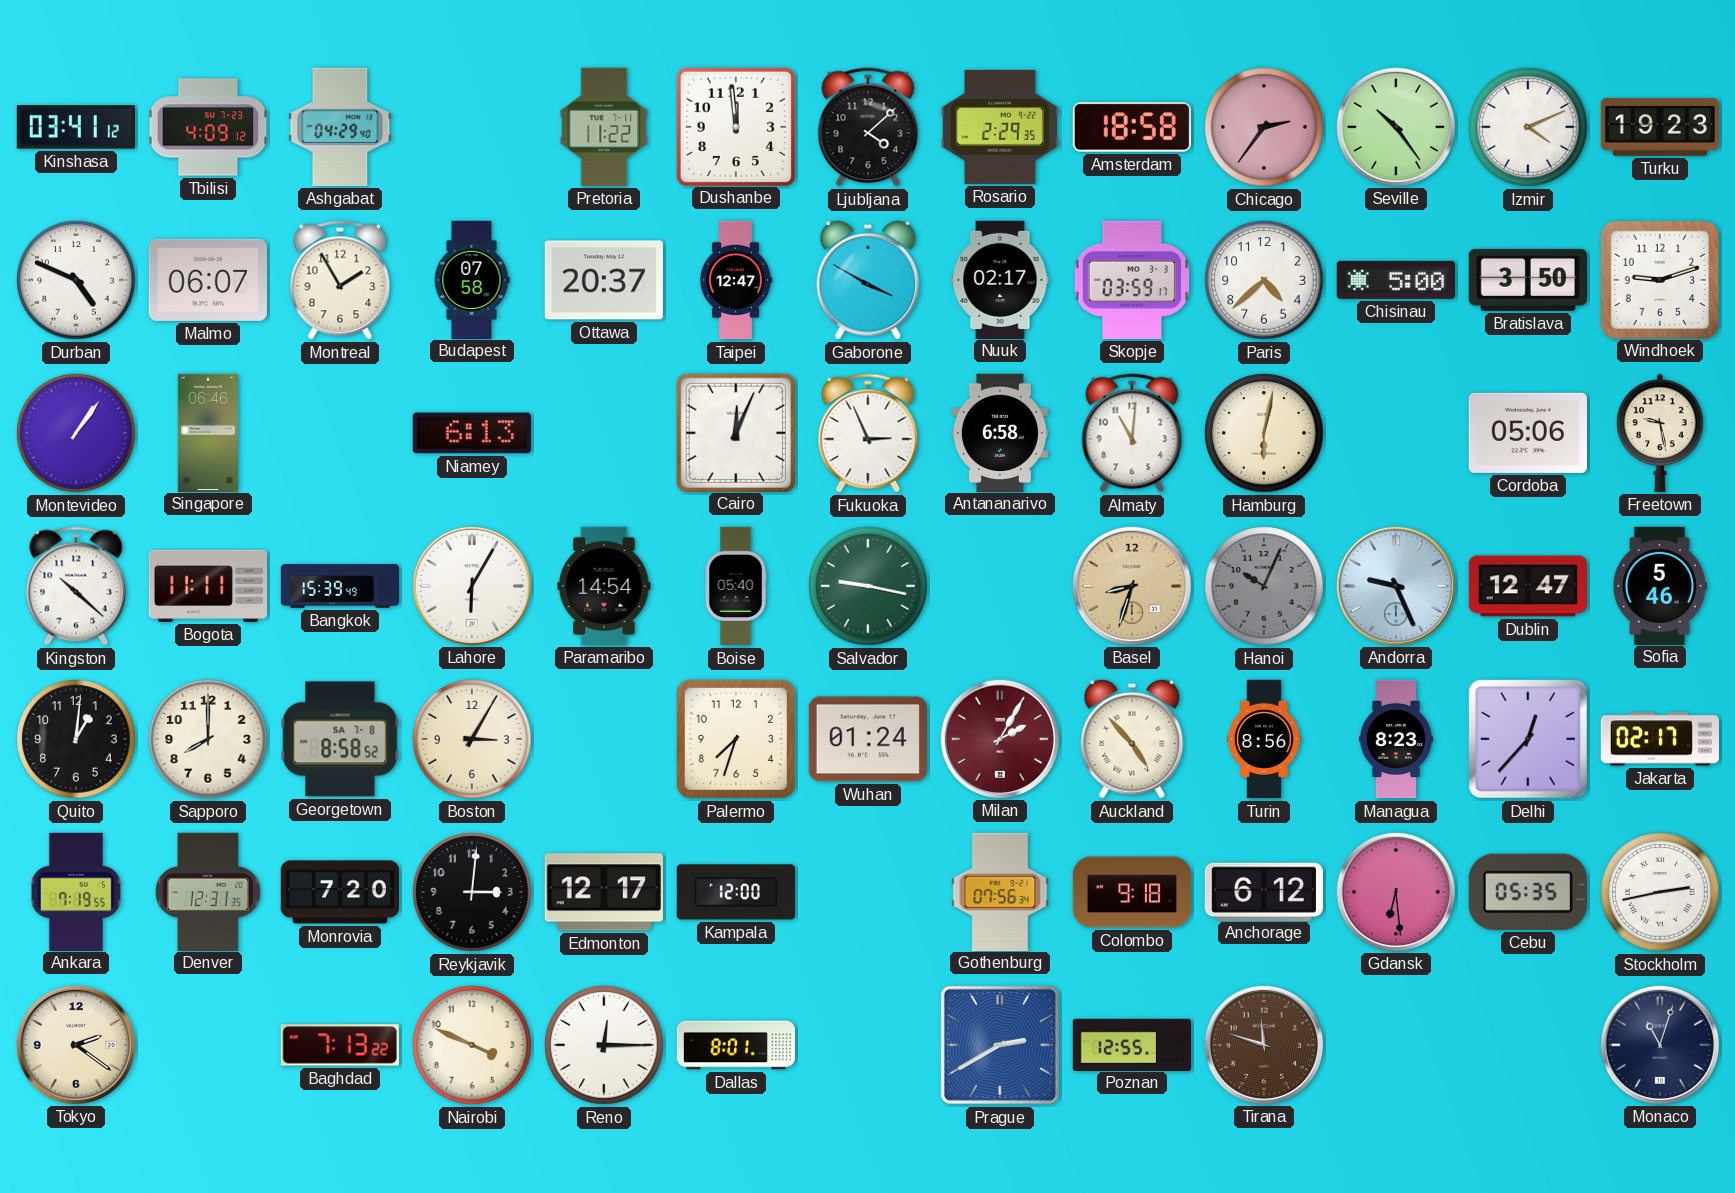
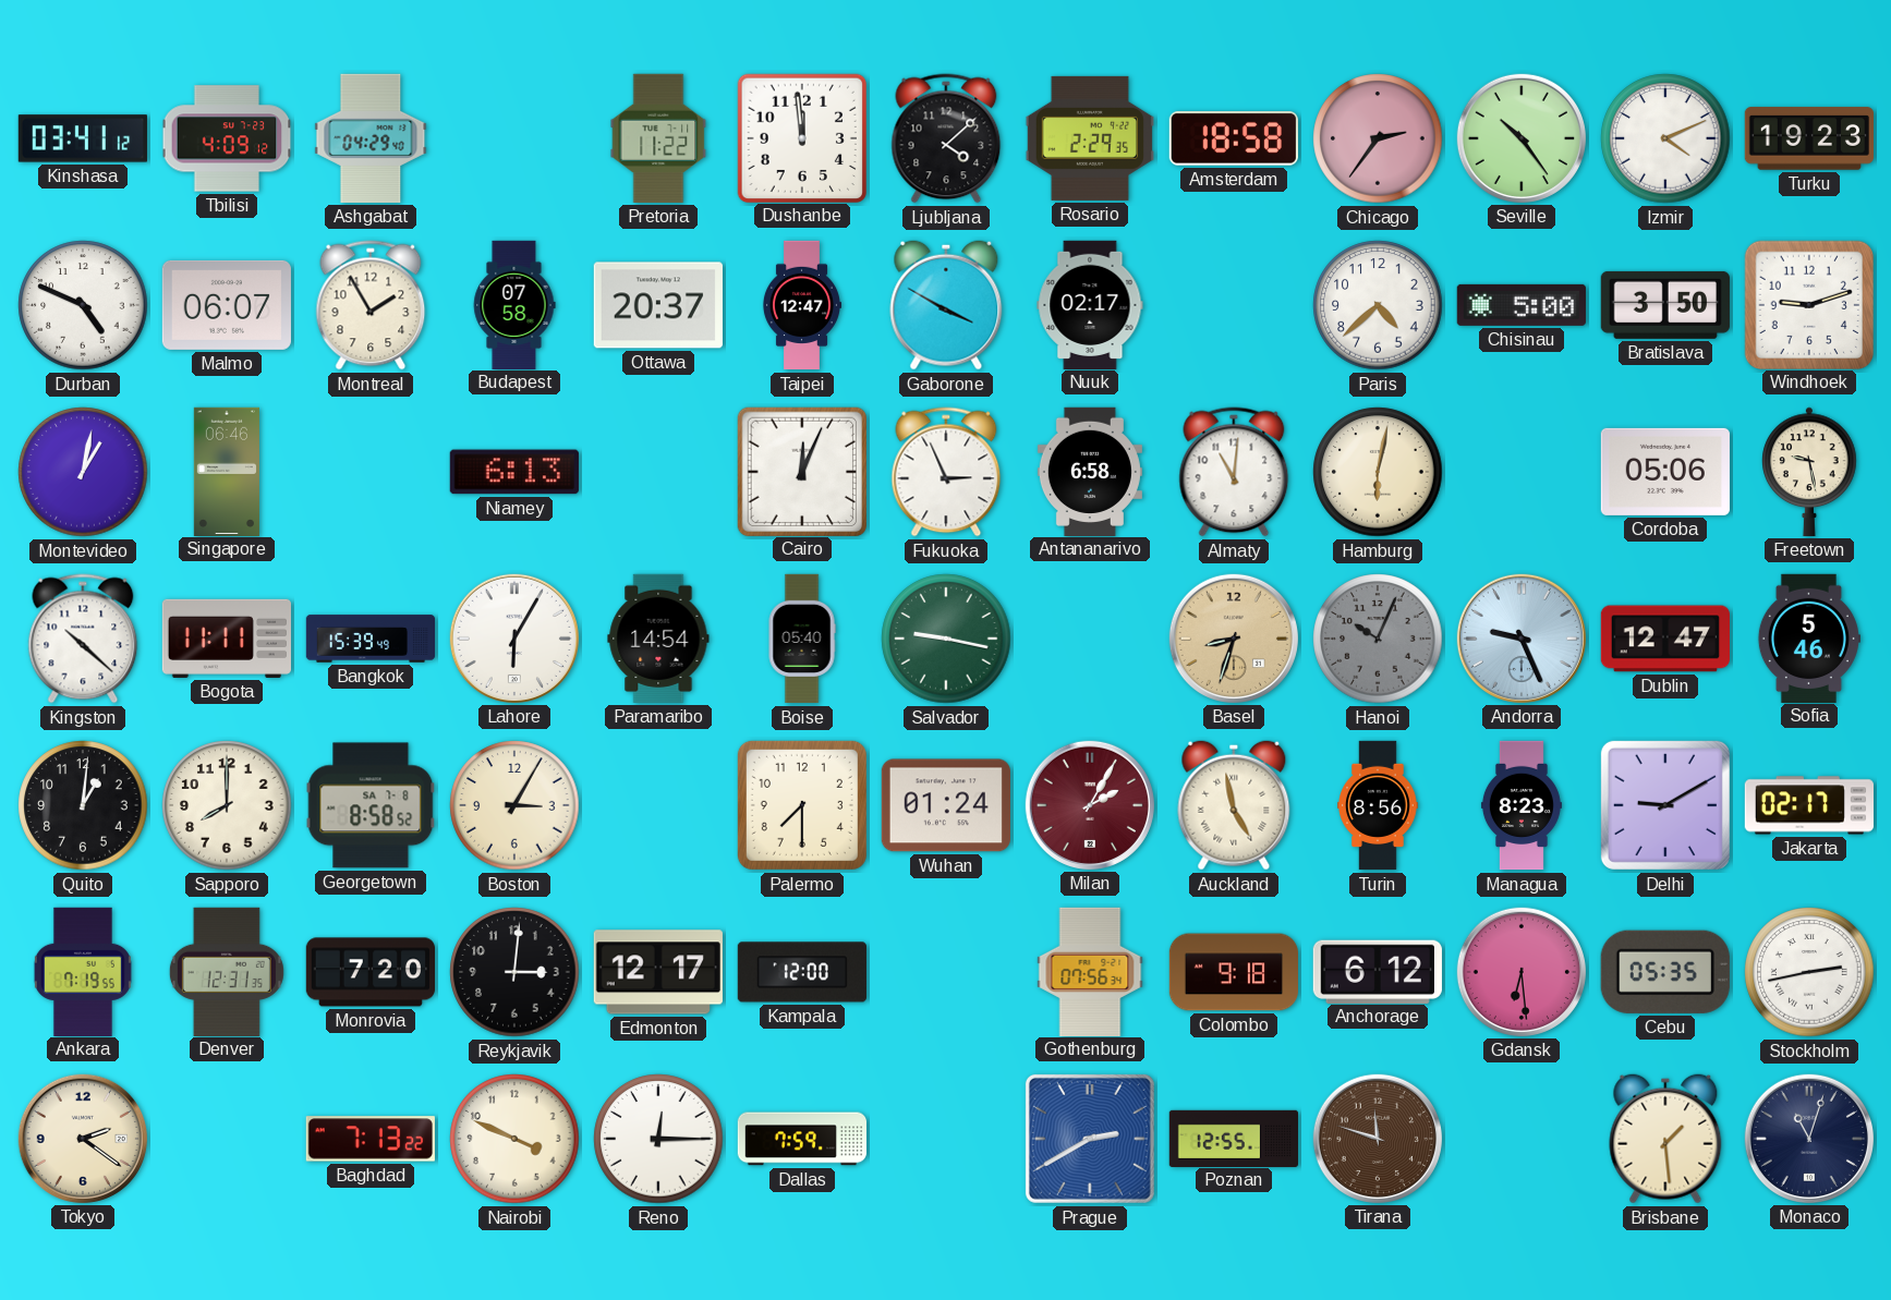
Skopje: 03:59 -> none
Montevideo: 1:06 -> 1:02
Palermo: 7:33 -> 7:30
Auckland: 4:53 -> 4:58
Delhi: 12:37 -> 9:10
Dallas: 8:01 -> 7:59
Brisbane: none -> 1:29
